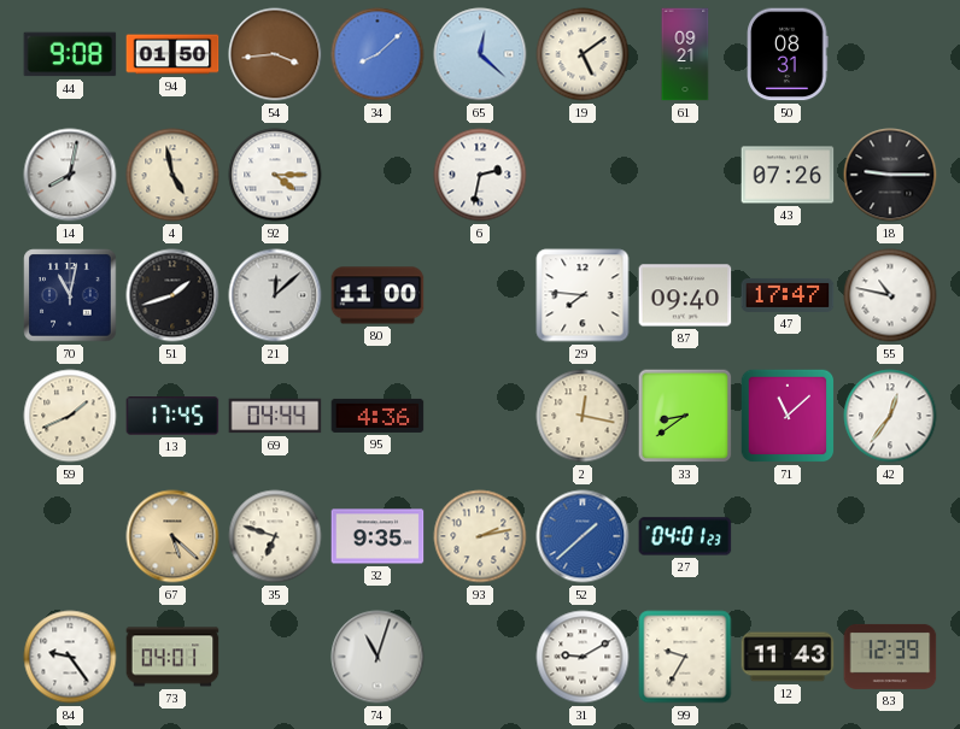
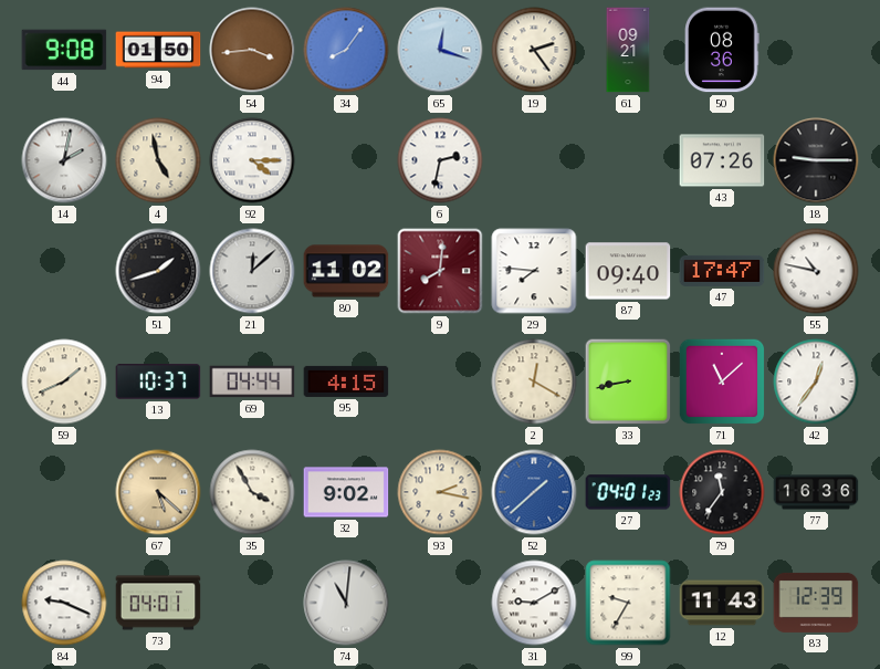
34: 8:08 -> 8:06
65: 12:22 -> 12:18
19: 5:09 -> 2:24
50: 08:31 -> 08:36
14: 8:02 -> 2:02
70: 11:02 -> none
80: 11:00 -> 11:02
9: none -> 8:01
13: 17:45 -> 10:37
95: 4:36 -> 4:15
2: 12:17 -> 12:20
33: 8:39 -> 8:43
35: 6:48 -> 3:55
32: 9:35 -> 9:02
93: 2:13 -> 2:17
79: none -> 11:36
77: none -> 16:36
84: 9:24 -> 9:19
74: 11:03 -> 11:01
